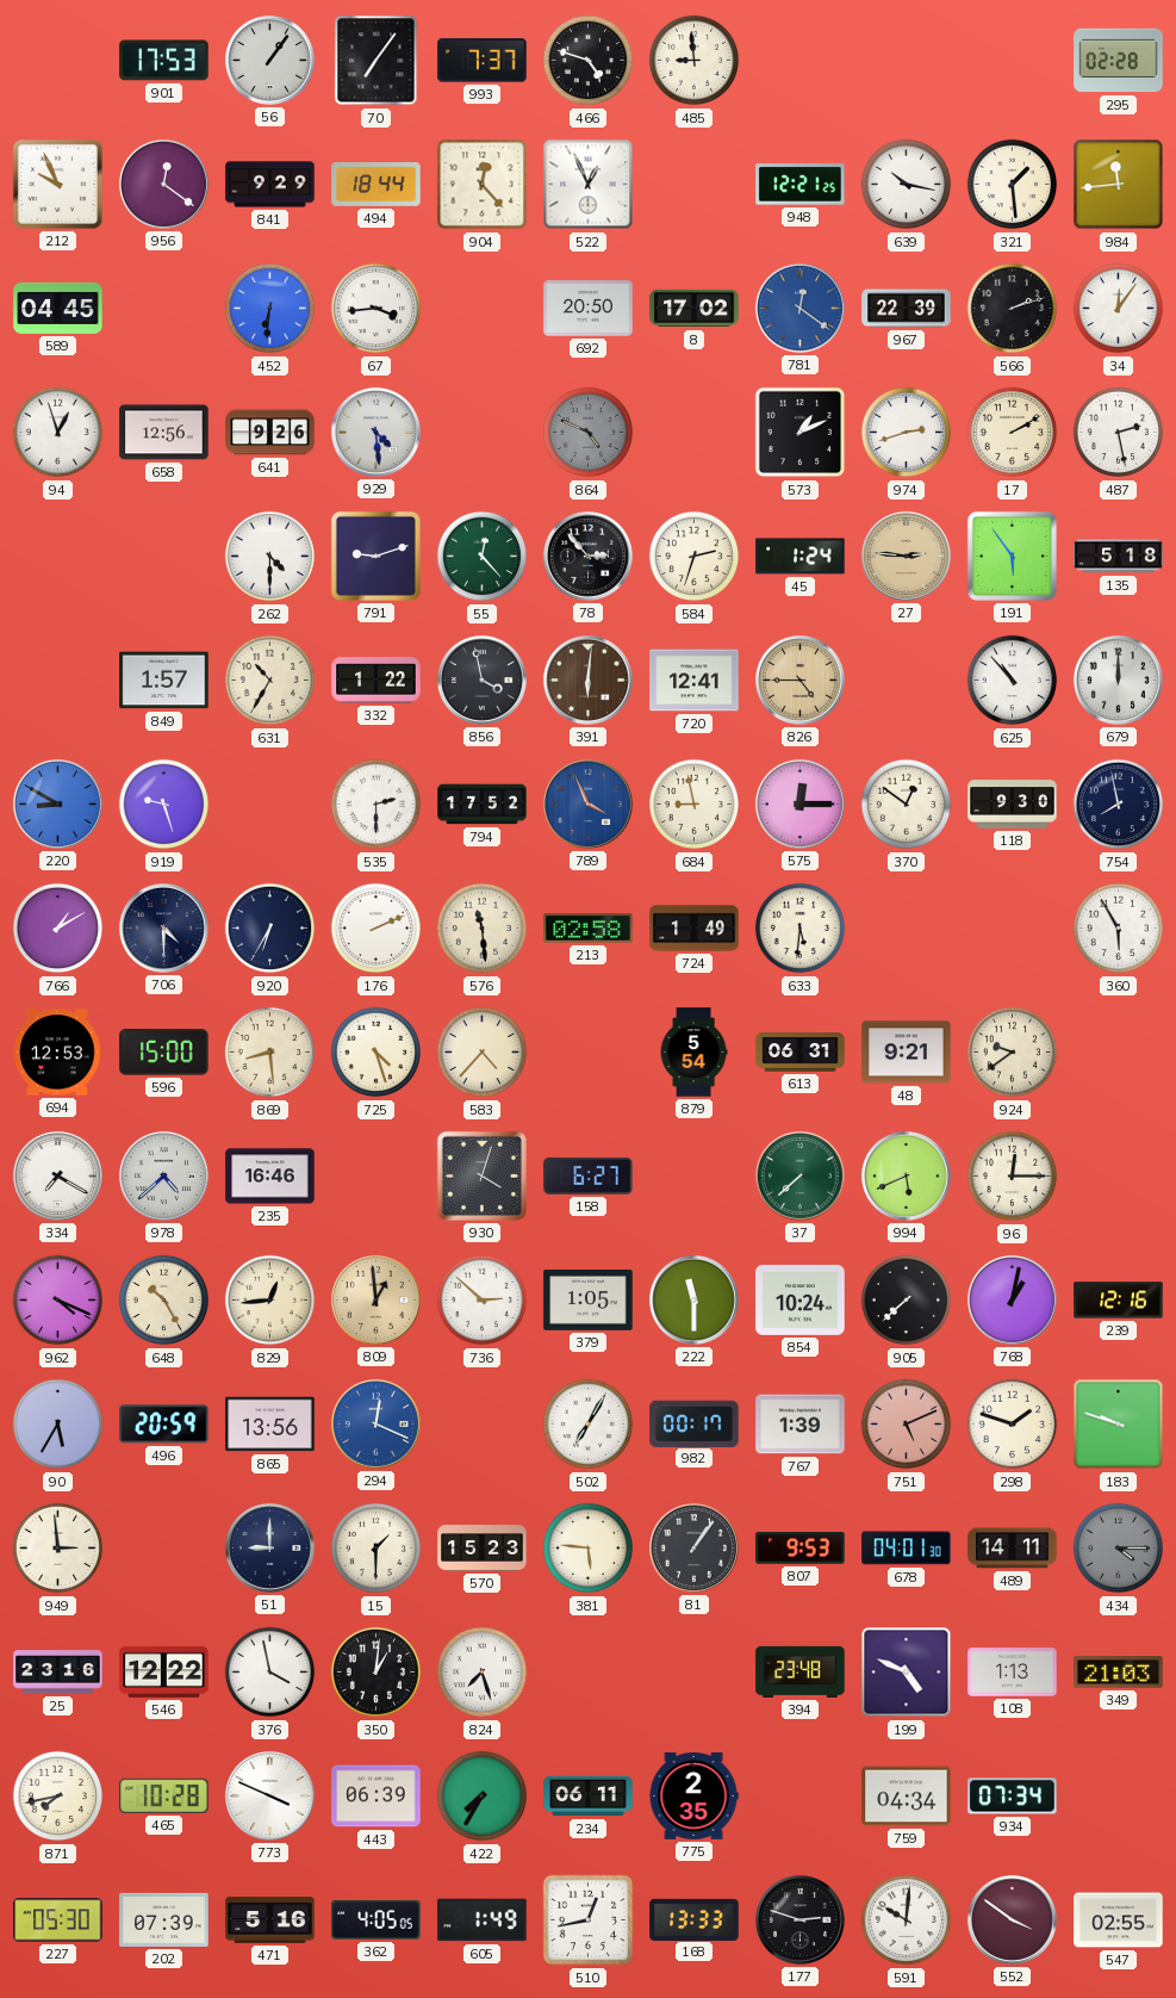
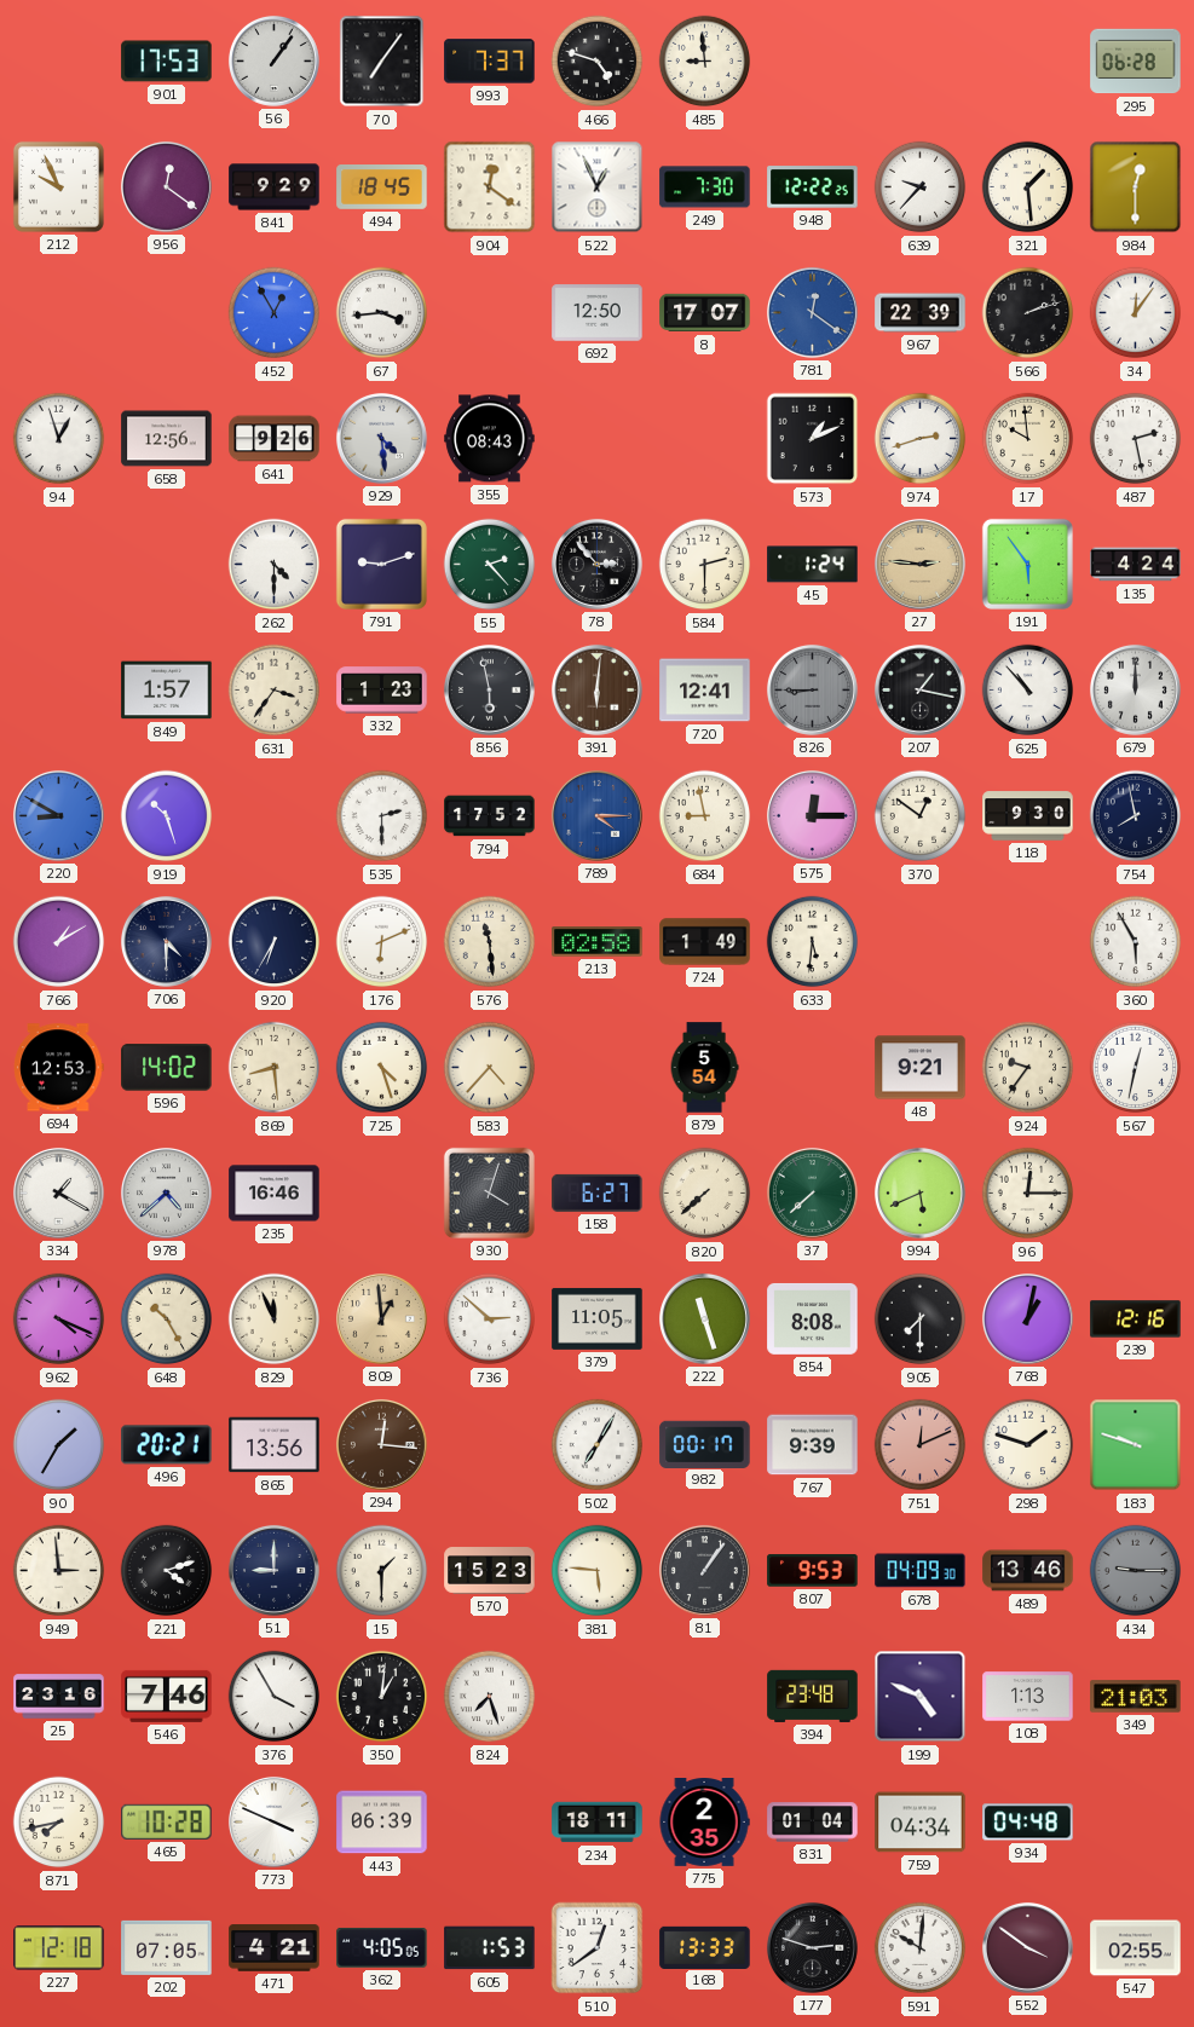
295: 02:28 -> 06:28
494: 18:44 -> 18:45
904: 12:23 -> 12:21
249: none -> 7:30
948: 12:21 -> 12:22
639: 10:17 -> 9:37
984: 11:44 -> 12:30
589: 04:45 -> none
452: 6:31 -> 12:55
692: 20:50 -> 12:50
8: 17:02 -> 17:07
355: none -> 08:43
864: 4:49 -> none
17: 2:10 -> 9:59
55: 12:23 -> 2:23
584: 2:33 -> 2:30
135: 5:18 -> 4:24
631: 10:35 -> 3:36
332: 1:22 -> 1:23
856: 3:58 -> 5:58
826: 4:45 -> 8:45
826 dial: champagne -> grey
207: none -> 1:17
919: 9:27 -> 10:27
789: 3:56 -> 4:15
176: 2:11 -> 6:11
596: 15:00 -> 14:02
613: 06:31 -> none
924: 9:39 -> 9:36
567: none -> 12:32
334: 7:20 -> 1:20
820: none -> 7:38
829: 12:44 -> 11:56
379: 1:05 -> 11:05
222: 11:30 -> 11:27
854: 10:24 -> 8:08
905: 7:38 -> 7:30
90: 5:35 -> 1:35
496: 20:59 -> 20:21
294: 12:19 -> 12:16
294 dial: blue -> brown
767: 1:39 -> 9:39
751: 5:11 -> 12:11
221: none -> 4:12
678: 04:01 -> 04:09
489: 14:11 -> 13:46
434: 4:15 -> 9:15
546: 12:22 -> 7:46
376: 3:58 -> 3:55
422: 7:35 -> none
234: 06:11 -> 18:11
831: none -> 01:04
934: 07:34 -> 04:48
227: 05:30 -> 12:18
202: 07:39 -> 07:05
471: 5:16 -> 4:21
605: 1:49 -> 1:53
510: 12:43 -> 12:39
